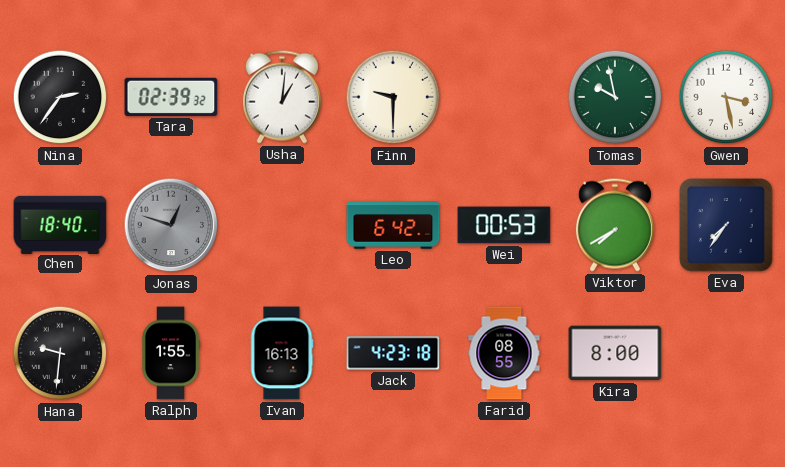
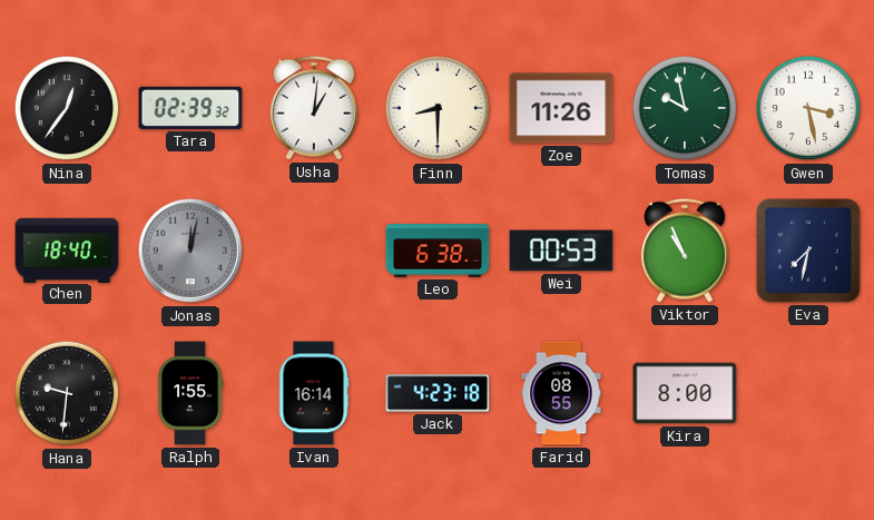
Nina: 2:36 -> 12:36
Finn: 9:30 -> 8:30
Zoe: none -> 11:26
Jonas: 12:48 -> 12:02
Leo: 6:42 -> 6:38
Viktor: 7:40 -> 10:56
Eva: 7:36 -> 7:32
Ivan: 16:13 -> 16:14
